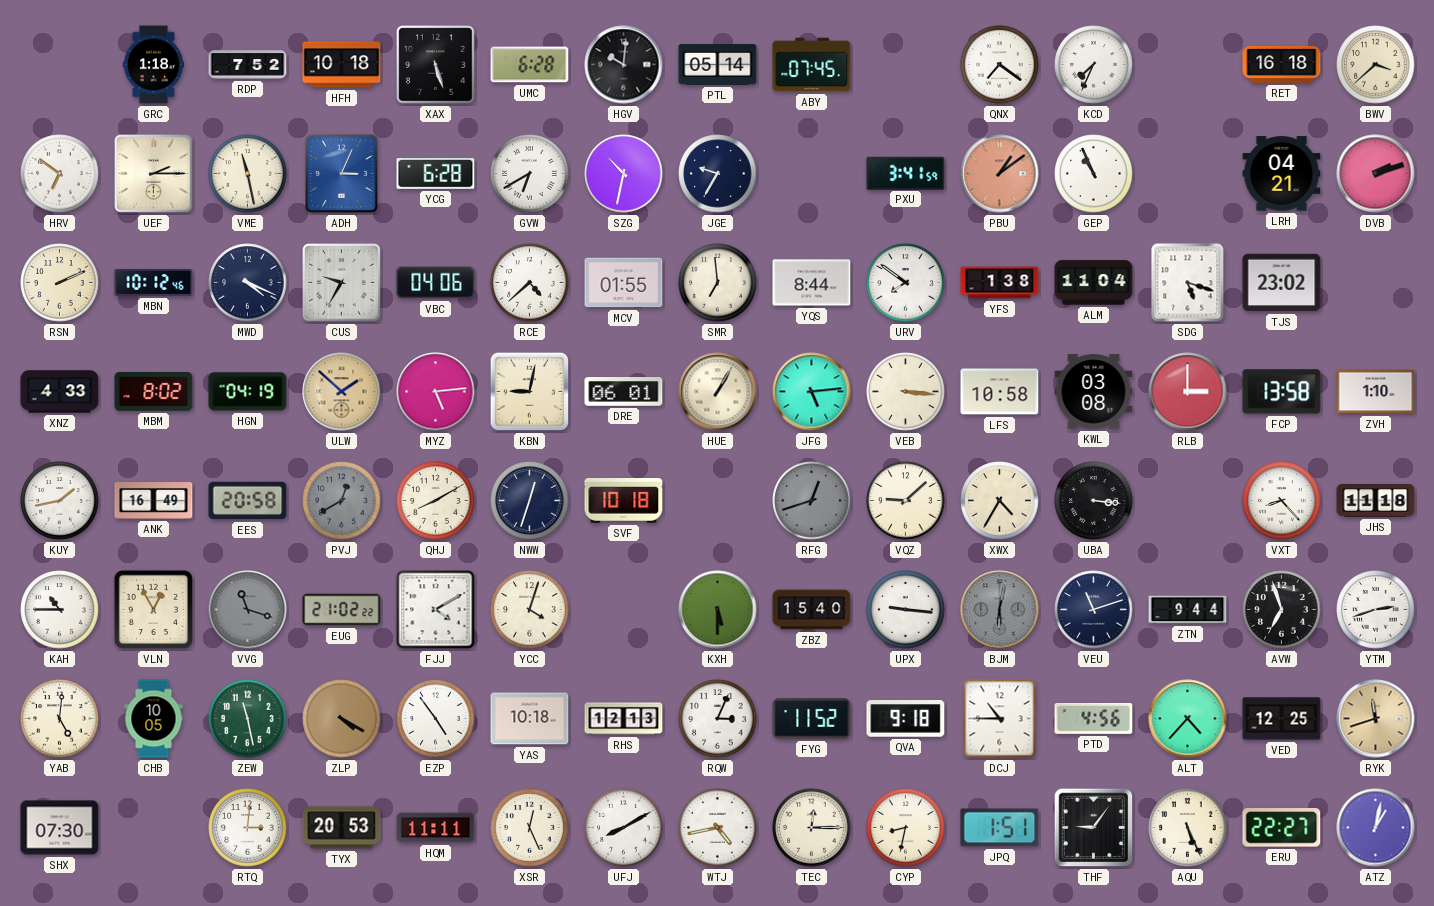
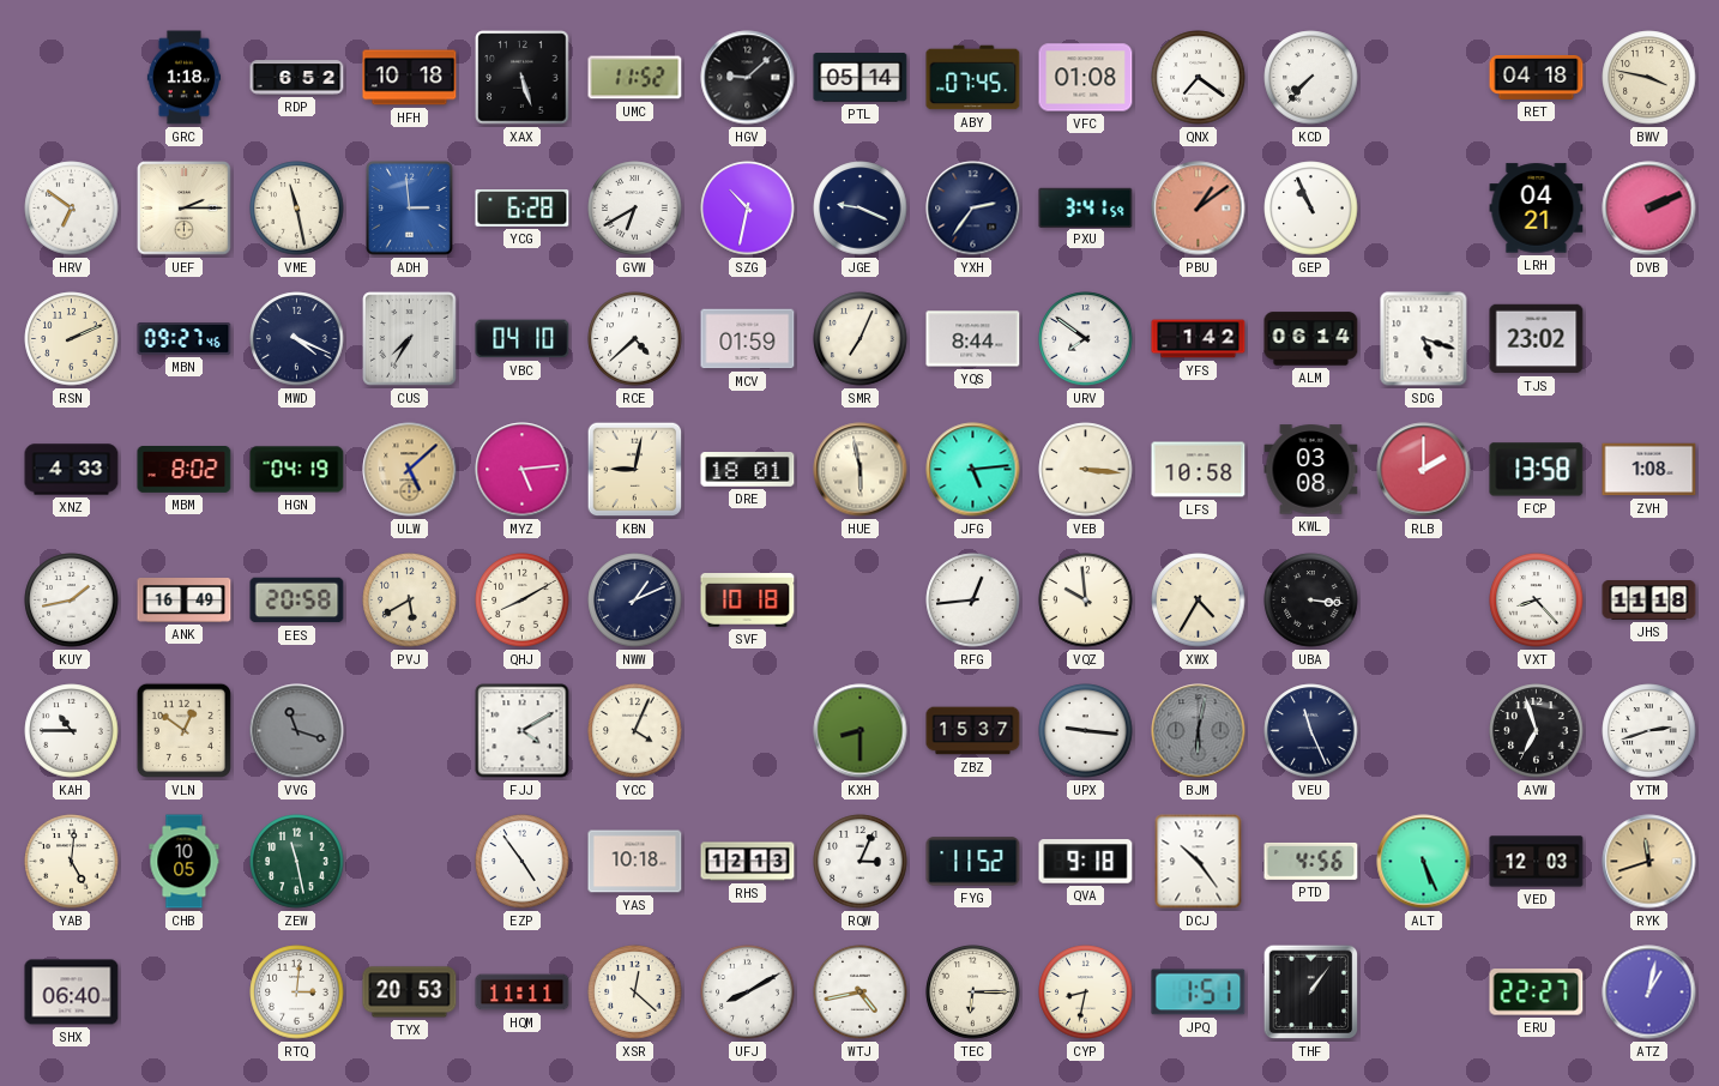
RDP: 7:52 -> 6:52
UMC: 6:28 -> 11:52
HGV: 10:01 -> 9:08
VFC: none -> 01:08
KCD: 7:34 -> 7:37
RET: 16:18 -> 04:18
BWV: 3:38 -> 3:47
ADH: 3:04 -> 2:59
JGE: 9:35 -> 9:19
YXH: none -> 2:36
DVB: 2:12 -> 2:11
MBN: 10:12 -> 09:27
CUS: 9:35 -> 7:35
VBC: 04:06 -> 04:10
MCV: 01:55 -> 01:59
SMR: 6:59 -> 7:04
YFS: 1:38 -> 1:42
ALM: 11:04 -> 06:14
ULW: 1:52 -> 5:08
DRE: 06:01 -> 18:01
HUE: 1:05 -> 5:58
RLB: 3:00 -> 2:00
ZVH: 1:10 -> 1:08
PVJ: 12:40 -> 5:40
PVJ dial: grey -> cream
NWW: 12:33 -> 1:11
RFG: 12:42 -> 12:44
RFG dial: grey -> white
VQZ: 9:08 -> 9:59
VLN: 12:55 -> 12:51
EUG: 21:02 -> none
YCC: 4:03 -> 4:04
KXH: 5:30 -> 8:30
ZBZ: 15:40 -> 15:37
VEU: 11:12 -> 11:26
ZTN: 9:44 -> none
ZLP: 4:20 -> none
DCJ: 10:45 -> 10:24
ALT: 4:37 -> 5:26
VED: 12:25 -> 12:03
SHX: 07:30 -> 06:40
XSR: 12:26 -> 12:22
TEC: 12:15 -> 6:15
THF: 9:06 -> 1:06
AQU: 5:26 -> none
